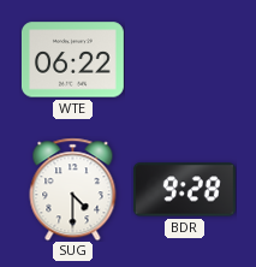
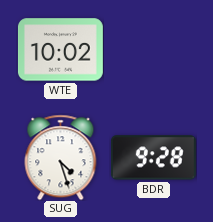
WTE: 06:22 -> 10:02
SUG: 4:30 -> 4:27
